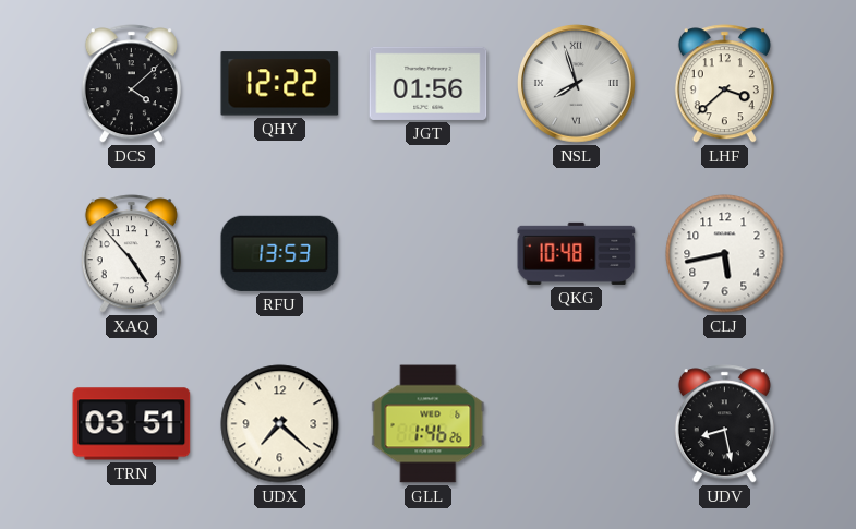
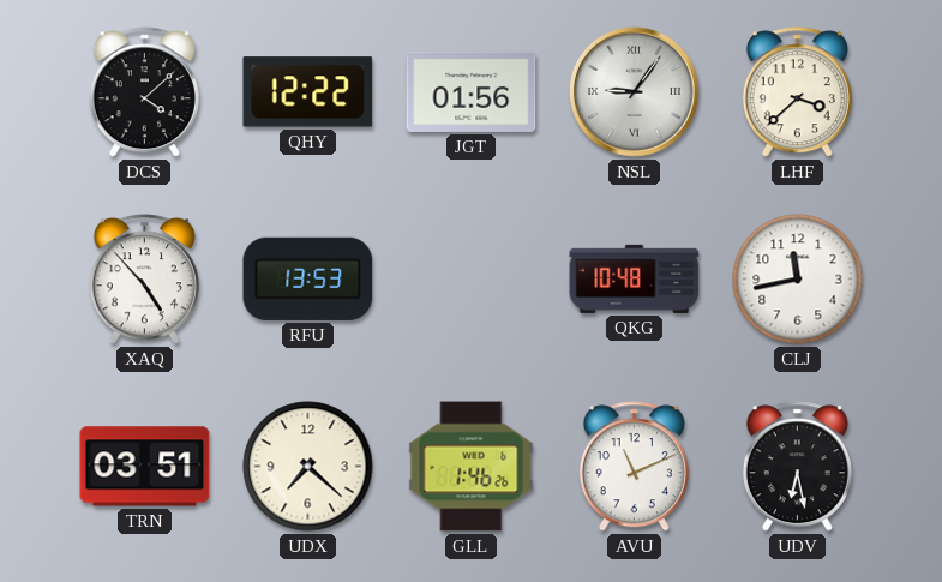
NSL: 7:57 -> 9:06
CLJ: 5:43 -> 11:43
AVU: none -> 11:11
UDV: 8:28 -> 6:28
